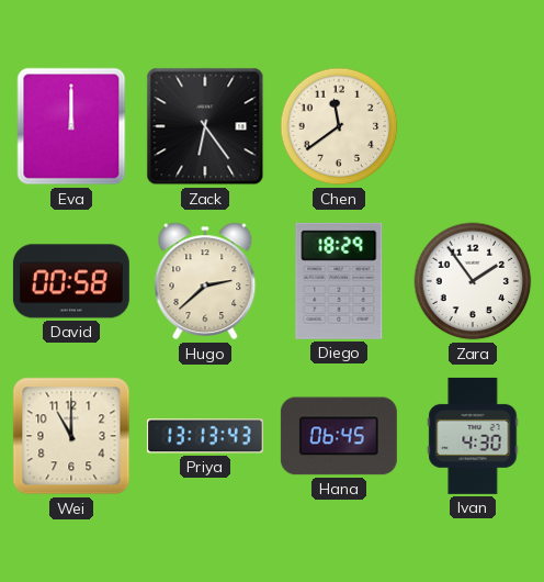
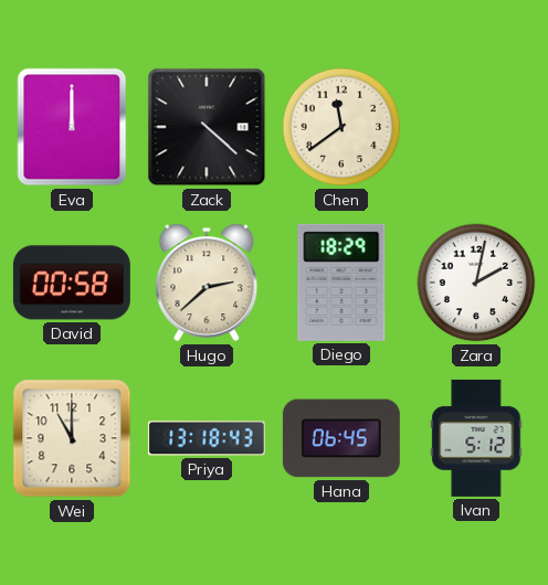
Zack: 6:24 -> 4:22
Zara: 1:54 -> 2:02
Priya: 13:13 -> 13:18
Ivan: 4:30 -> 5:12
